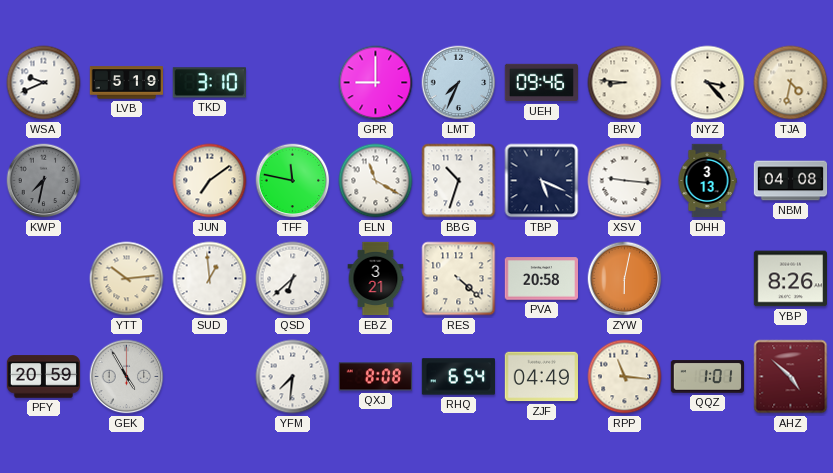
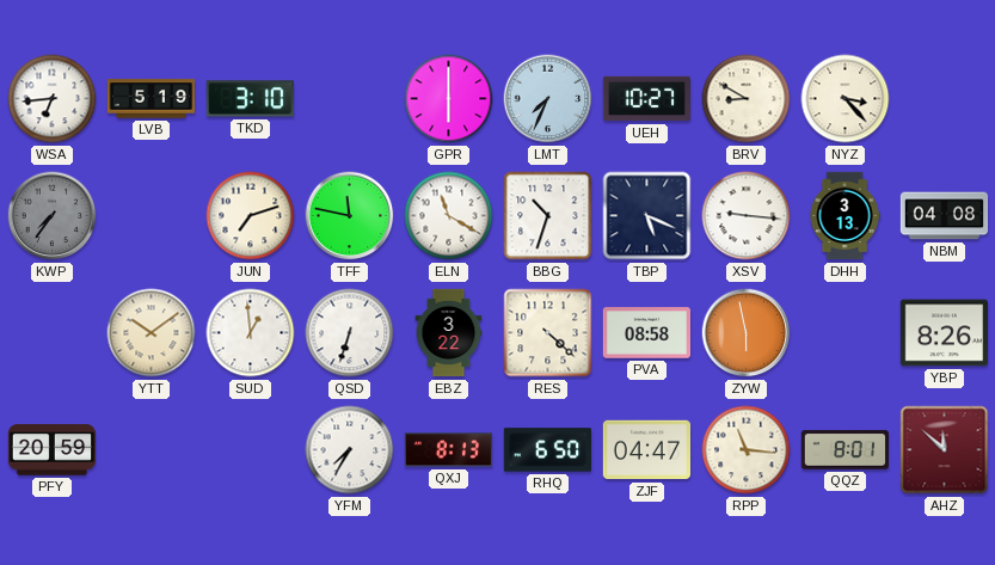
WSA: 9:41 -> 6:44
GPR: 9:00 -> 6:00
UEH: 09:46 -> 10:27
BRV: 8:46 -> 8:50
TJA: 4:32 -> none
KWP: 7:32 -> 7:36
JUN: 7:09 -> 7:12
YTT: 10:14 -> 10:09
QSD: 6:38 -> 6:33
EBZ: 3:21 -> 3:22
PVA: 20:58 -> 08:58
ZYW: 6:02 -> 5:58
GEK: 4:55 -> none
YFM: 7:31 -> 7:35
QXJ: 8:08 -> 8:13
RHQ: 6:54 -> 6:50
ZJF: 04:49 -> 04:47
QQZ: 1:01 -> 8:01
AHZ: 4:52 -> 11:52
